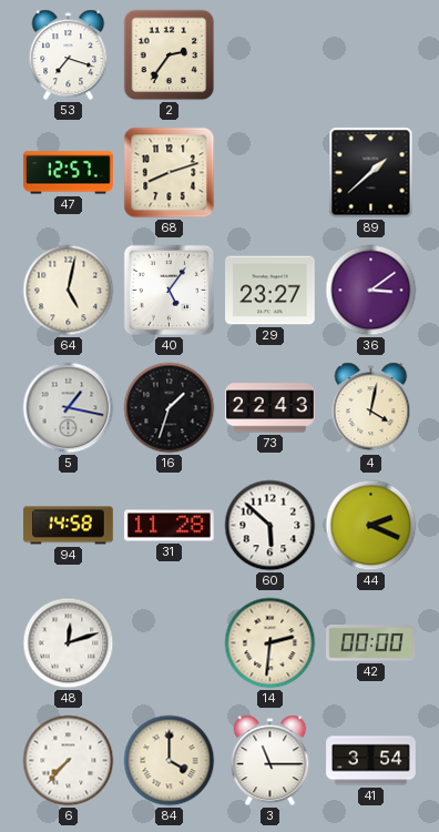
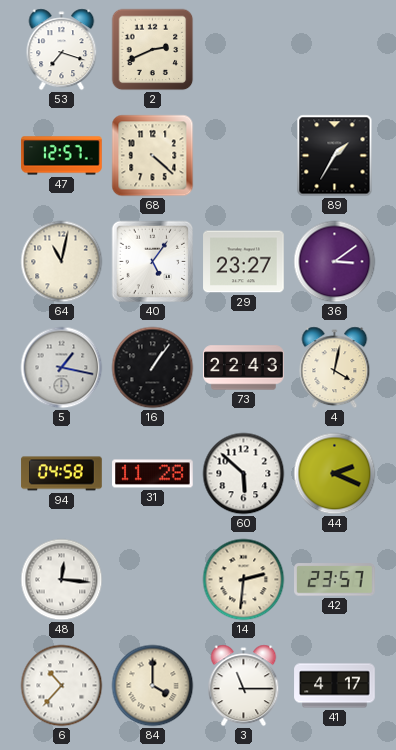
2: 2:36 -> 2:41
68: 8:12 -> 4:22
89: 1:38 -> 1:35
64: 5:02 -> 11:02
16: 1:33 -> 1:06
94: 14:58 -> 04:58
48: 12:12 -> 12:16
42: 00:00 -> 23:57
6: 7:37 -> 10:37
41: 3:54 -> 4:17
